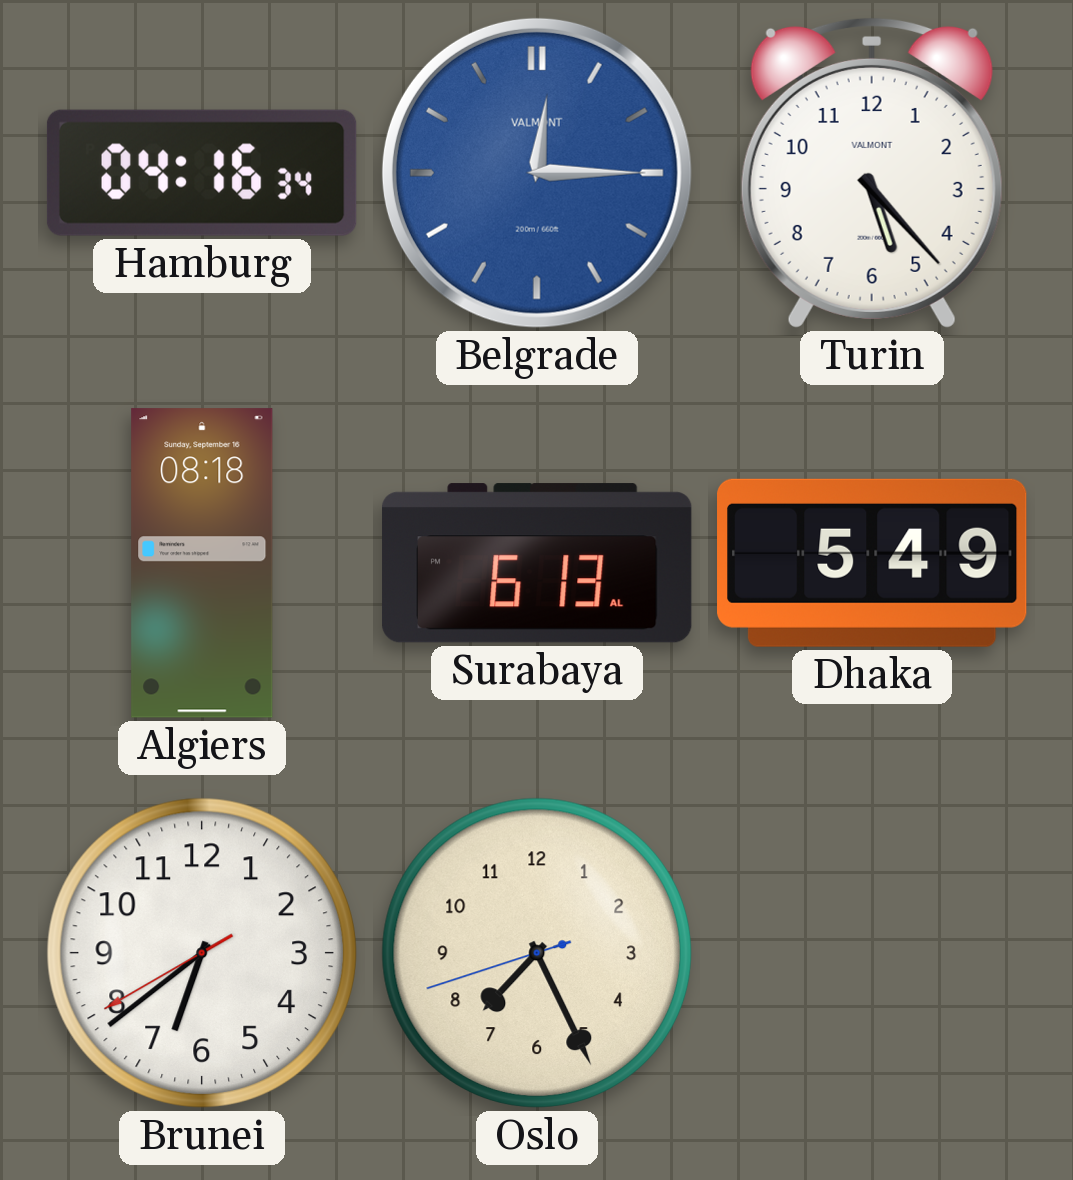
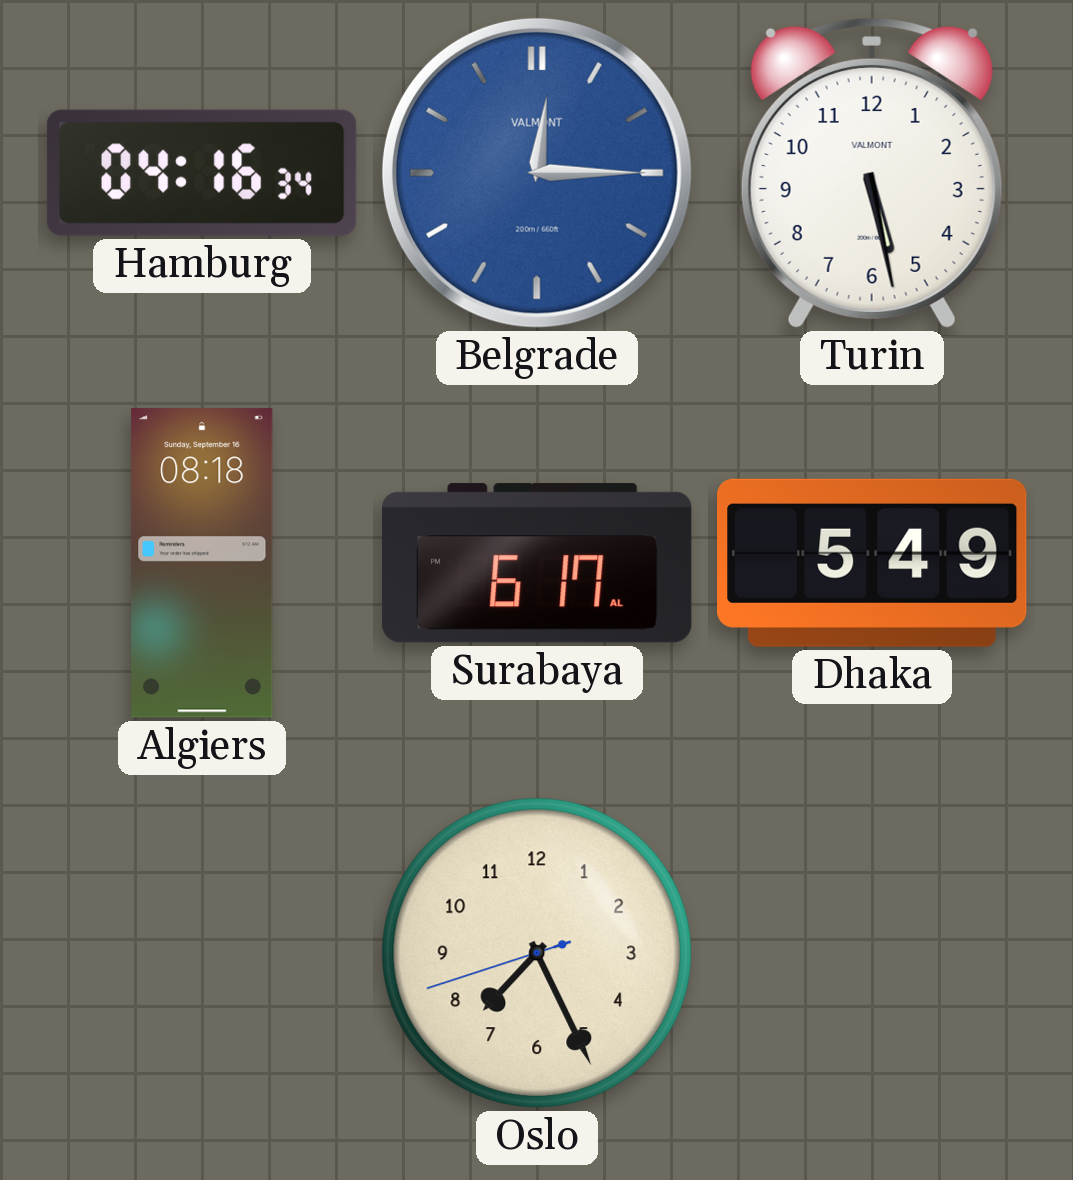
Turin: 5:23 -> 5:28
Surabaya: 6:13 -> 6:17
Brunei: 6:38 -> none
